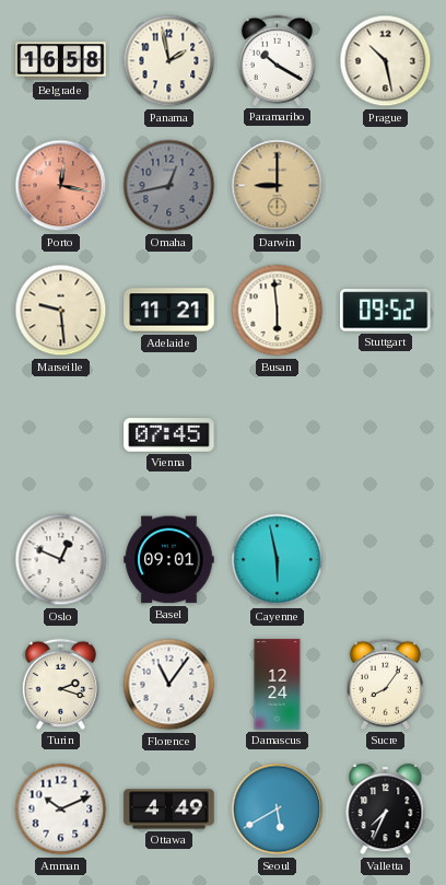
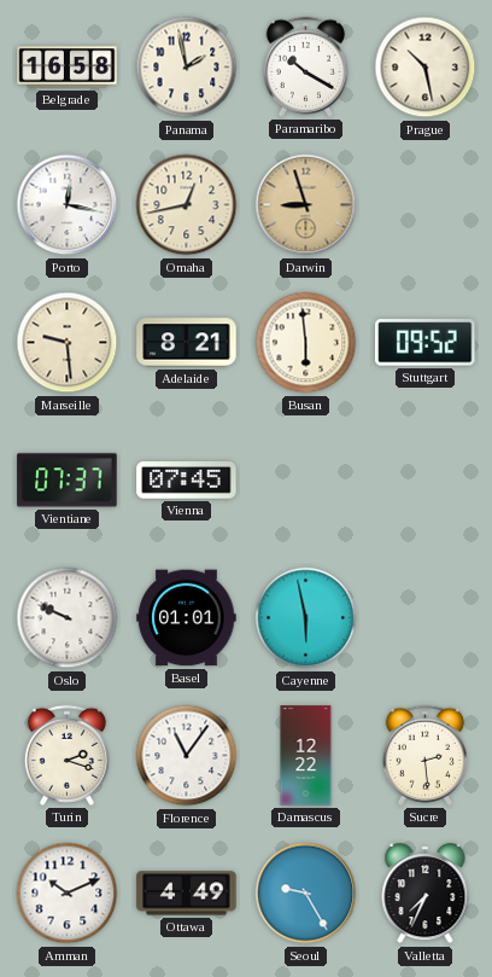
Porto dial: salmon -> white
Omaha dial: grey -> cream
Darwin: 9:00 -> 8:57
Adelaide: 11:21 -> 8:21
Vientiane: none -> 07:37
Oslo: 12:49 -> 9:49
Basel: 09:01 -> 01:01
Damascus: 12:24 -> 12:22
Sucre: 8:06 -> 2:29
Seoul: 5:40 -> 9:25
